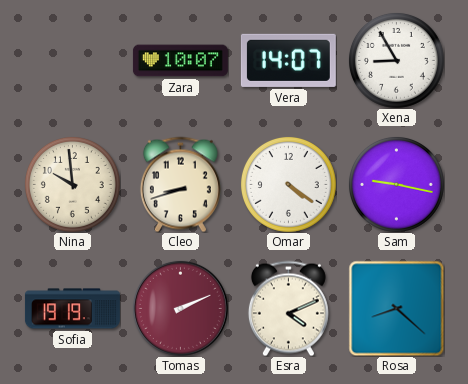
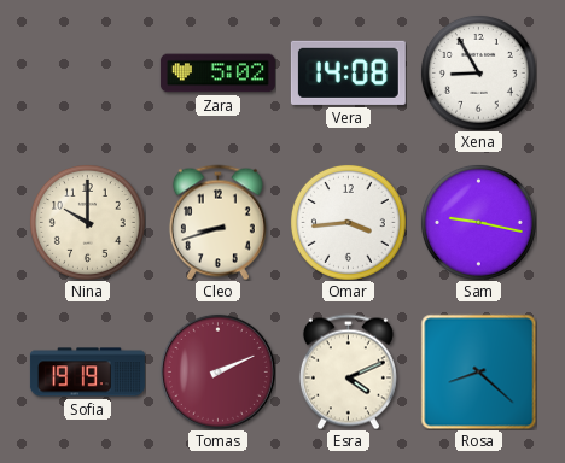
Zara: 10:07 -> 5:02
Vera: 14:07 -> 14:08
Nina: 9:59 -> 10:00
Omar: 4:21 -> 3:44
